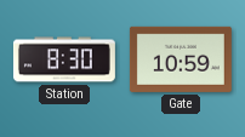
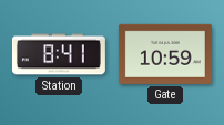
Station: 8:30 -> 8:41
